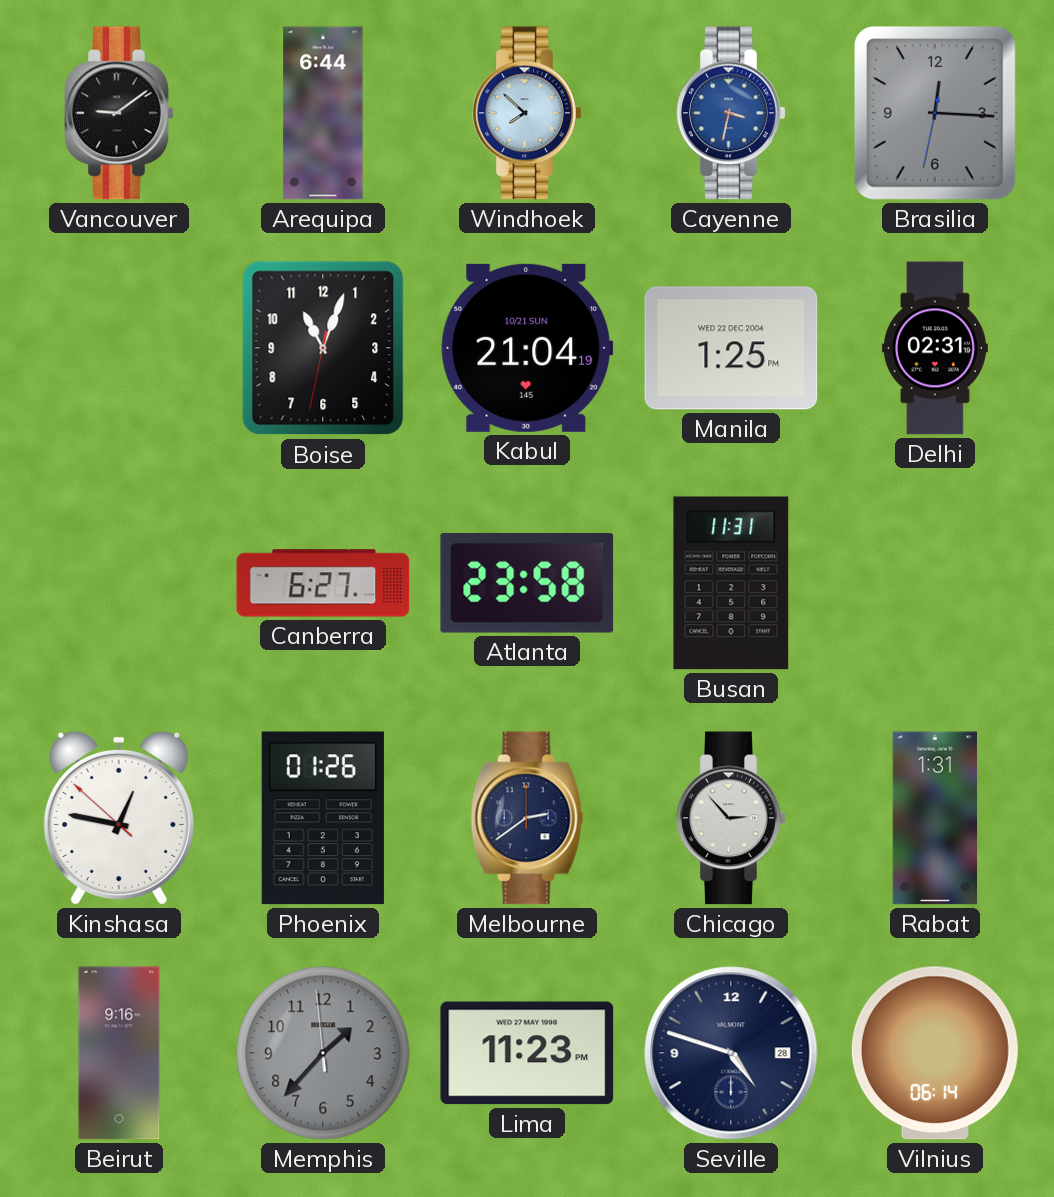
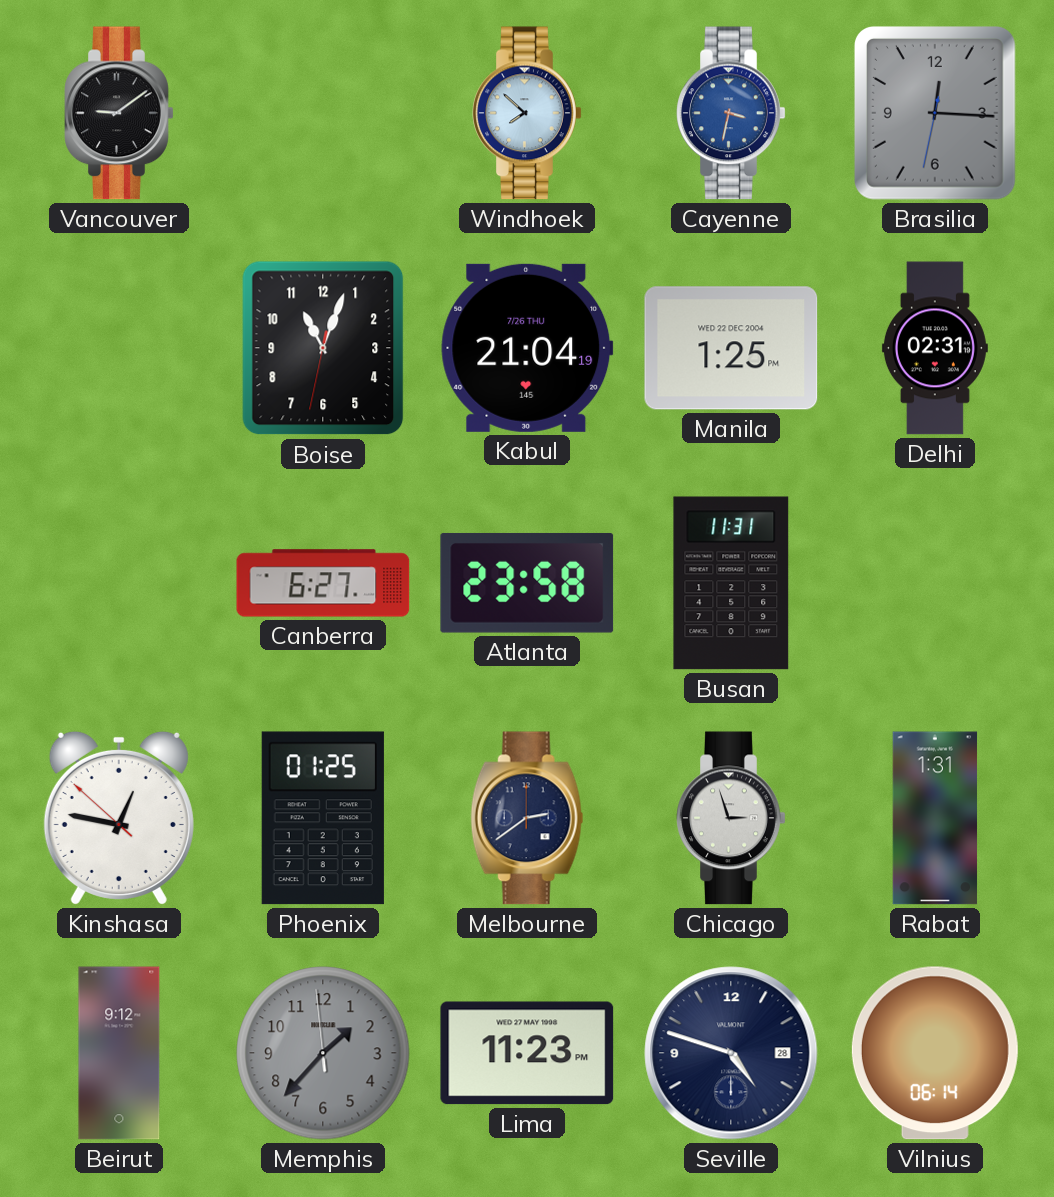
Arequipa: 6:44 -> none
Kabul date: 10/21 SUN -> 7/26 THU
Phoenix: 01:26 -> 01:25
Chicago: 2:53 -> 2:57
Beirut: 9:16 -> 9:12
